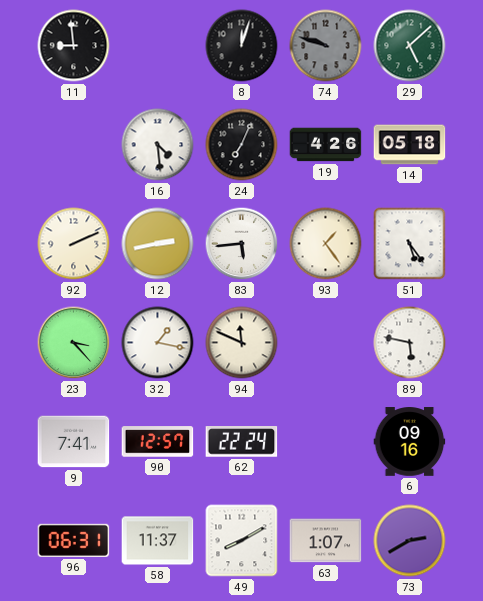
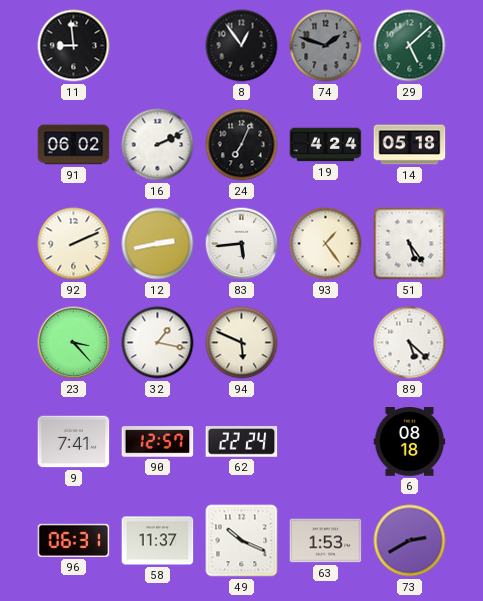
8: 12:03 -> 12:54
74: 9:48 -> 1:48
91: none -> 06:02
16: 4:29 -> 2:11
19: 4:26 -> 4:24
94: 11:49 -> 5:49
89: 5:47 -> 5:22
6: 09:16 -> 08:18
49: 8:10 -> 10:19
63: 1:07 -> 1:53
